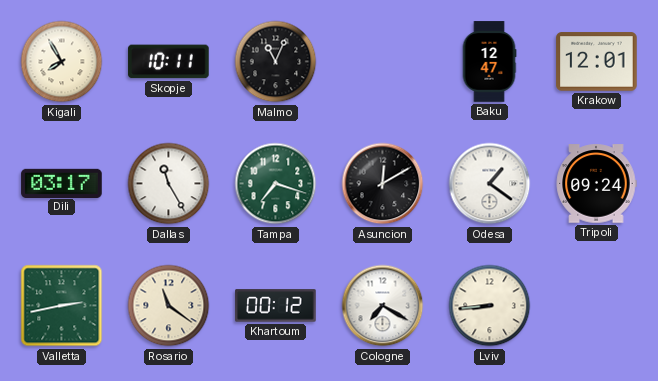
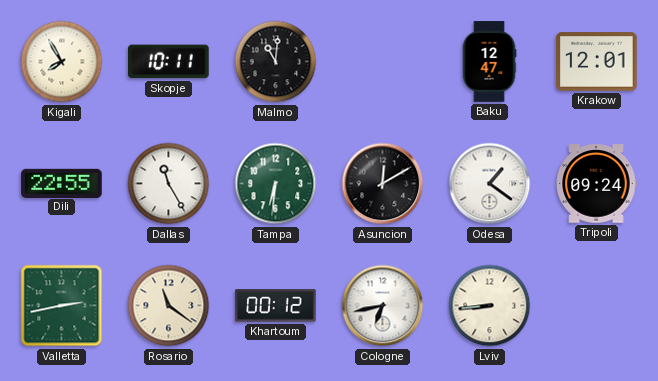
Malmo: 11:04 -> 11:01
Dili: 03:17 -> 22:55
Tampa: 7:18 -> 6:31
Cologne: 7:20 -> 6:43
